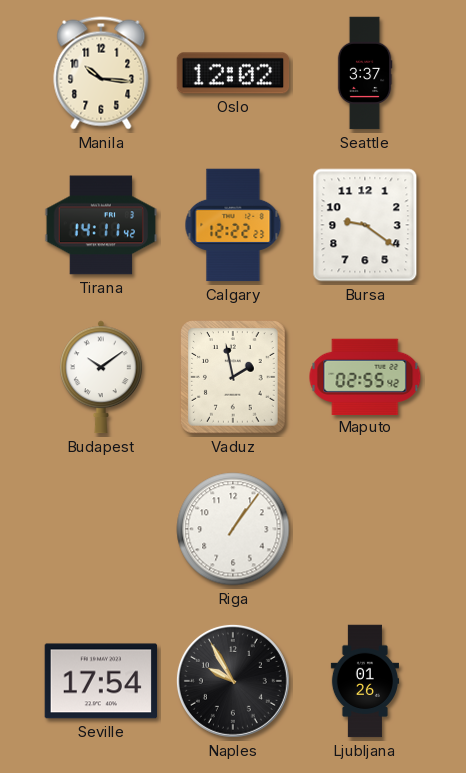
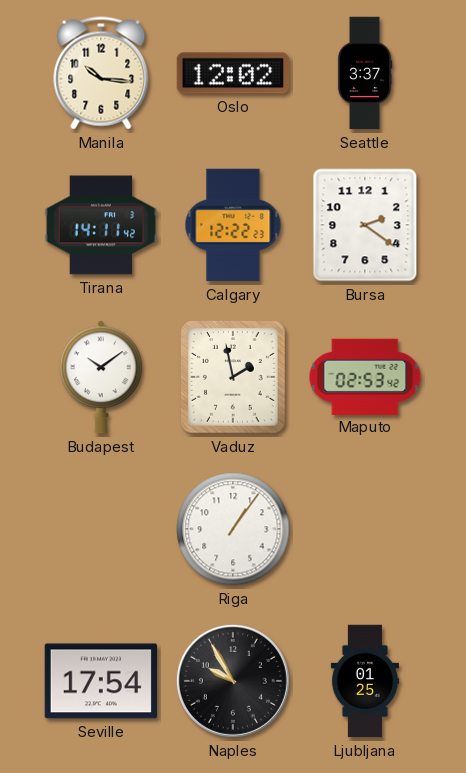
Bursa: 9:21 -> 2:21
Maputo: 02:55 -> 02:53
Ljubljana: 01:26 -> 01:25
